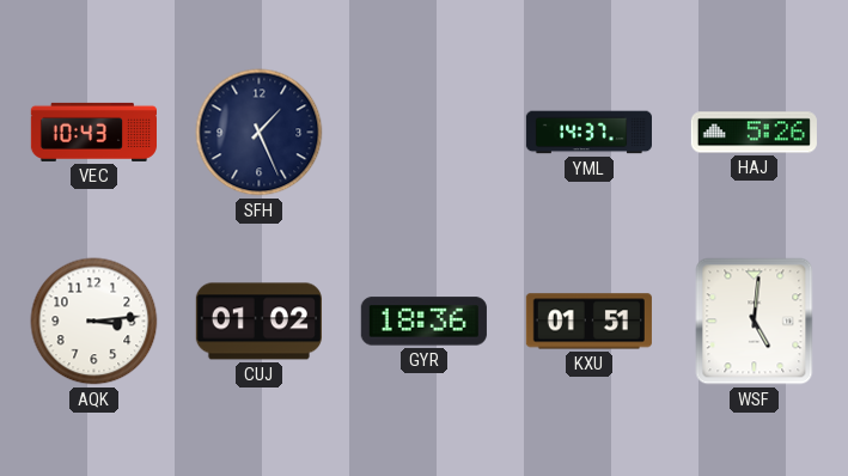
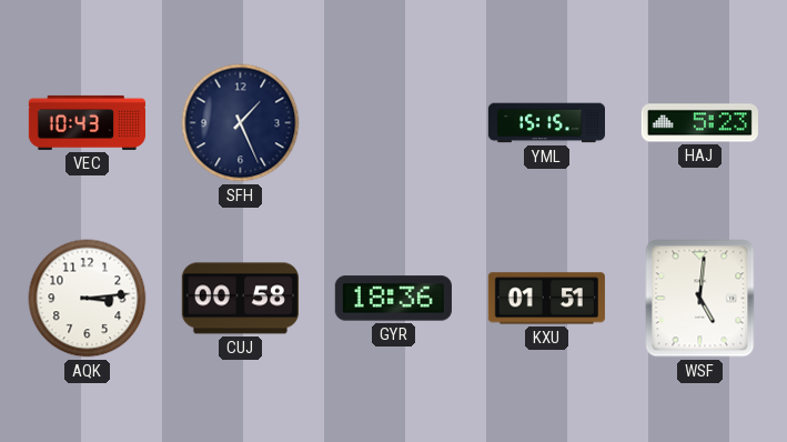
YML: 14:37 -> 15:15
HAJ: 5:26 -> 5:23
CUJ: 01:02 -> 00:58
